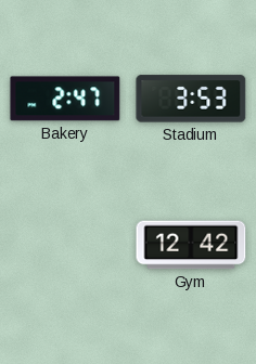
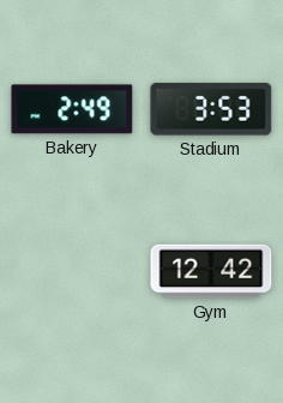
Bakery: 2:47 -> 2:49
